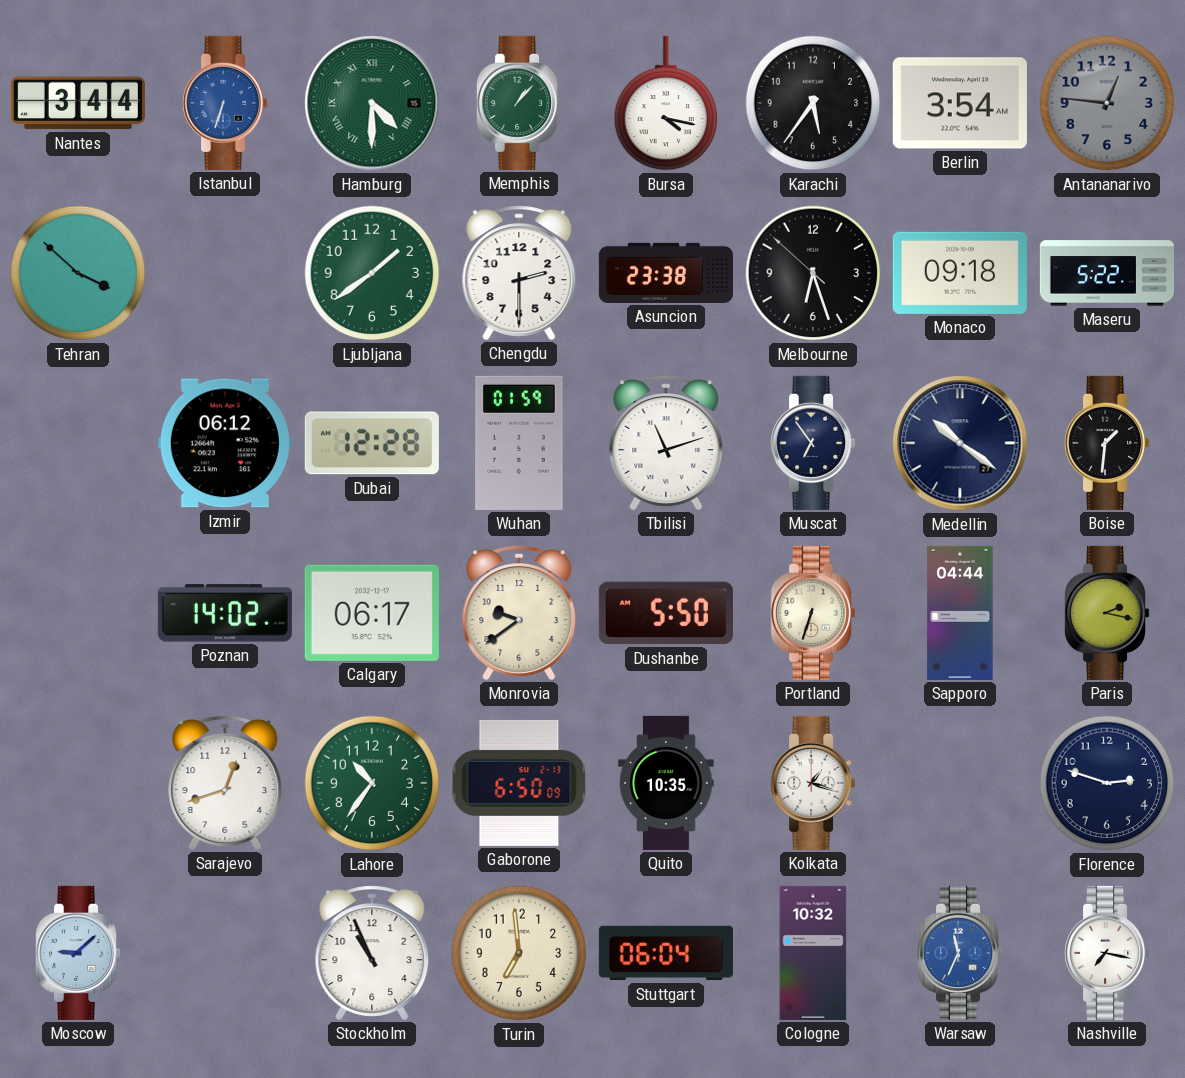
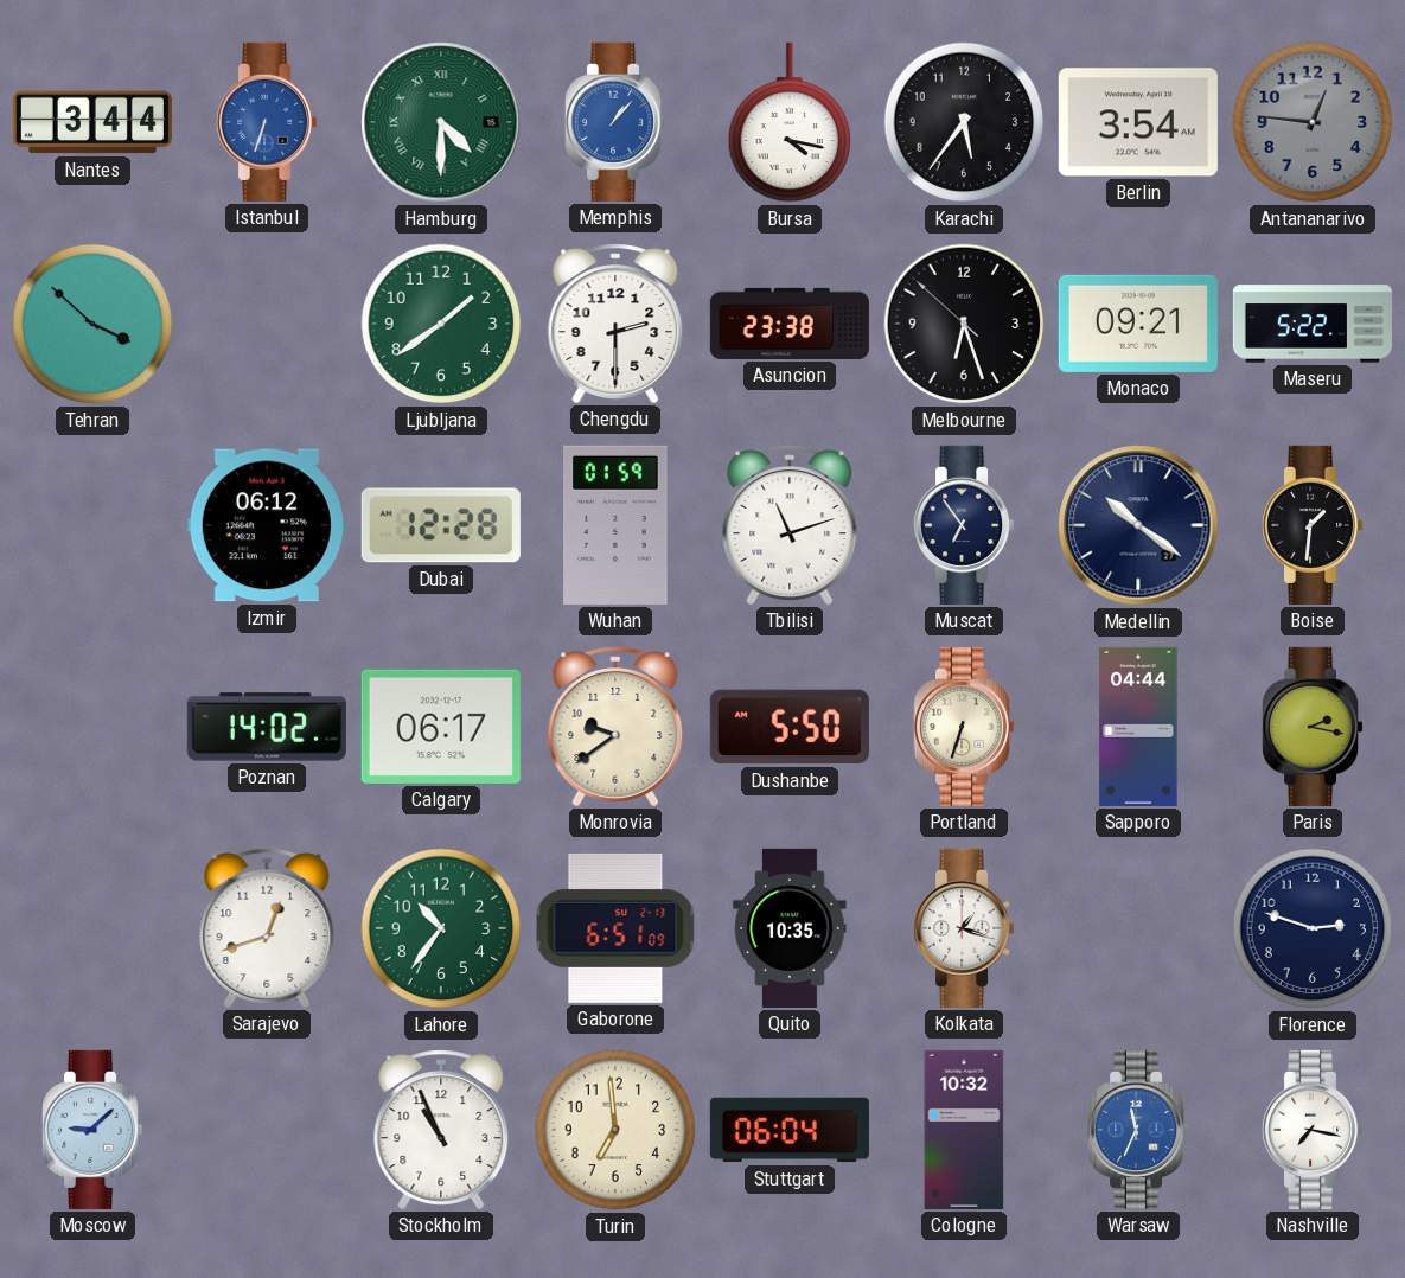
Memphis dial: green -> blue
Monaco: 09:18 -> 09:21
Gaborone: 6:50 -> 6:51
